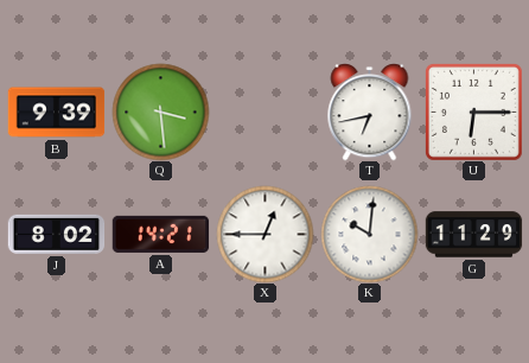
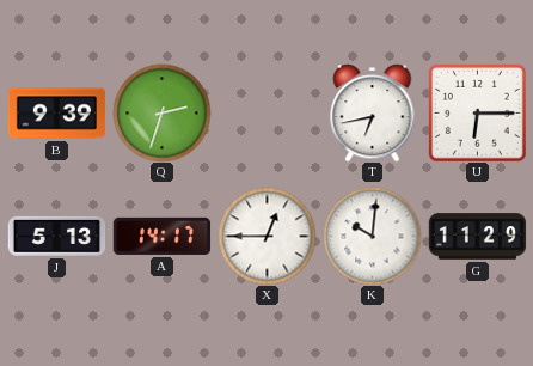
Q: 3:29 -> 2:33
J: 8:02 -> 5:13
A: 14:21 -> 14:17
